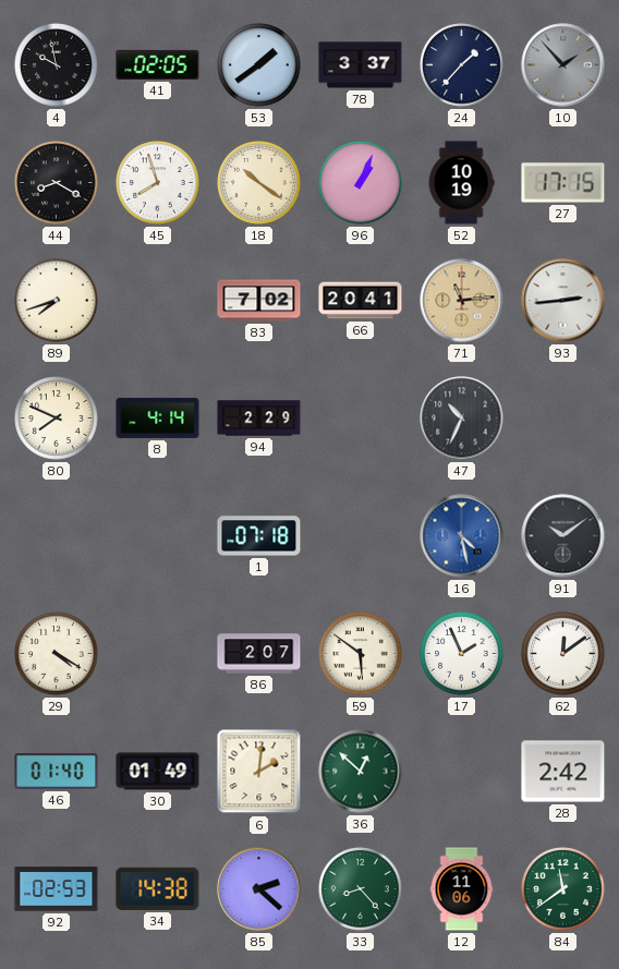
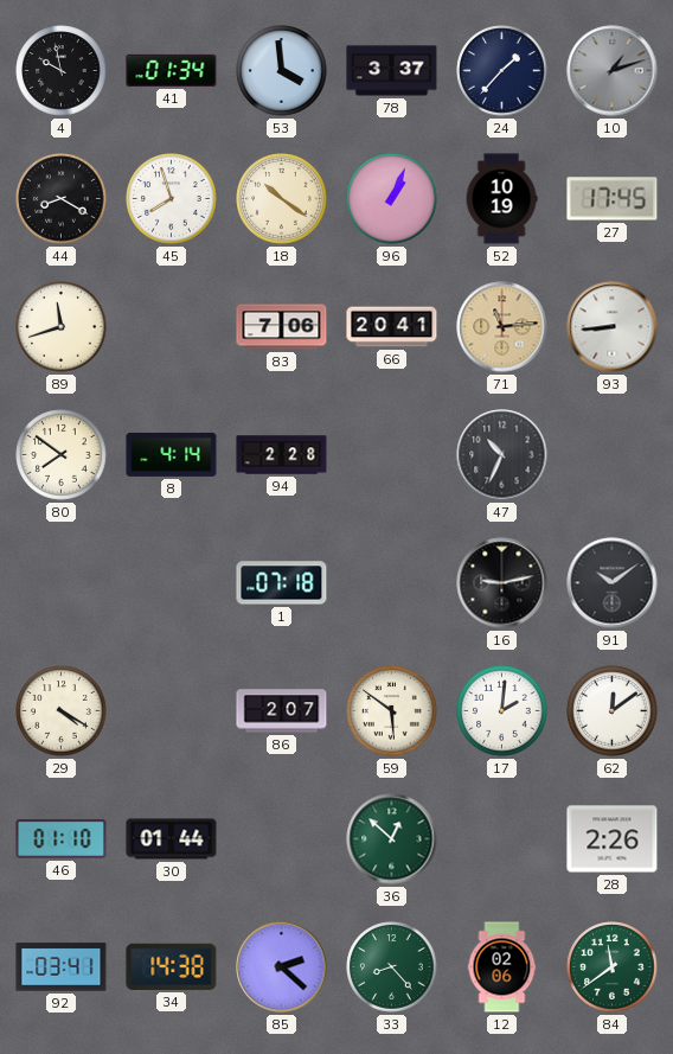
41: 02:05 -> 01:34
53: 1:39 -> 3:59
10: 1:53 -> 1:12
27: 17:15 -> 17:45
89: 7:42 -> 11:42
83: 7:02 -> 7:06
93: 2:44 -> 8:44
80: 7:49 -> 7:51
94: 2:29 -> 2:28
16: 4:28 -> 9:13
16 dial: blue -> black
17: 1:56 -> 2:01
46: 01:40 -> 01:10
30: 01:49 -> 01:44
6: 2:01 -> none
28: 2:42 -> 2:26
92: 02:53 -> 03:41
12: 11:06 -> 02:06
